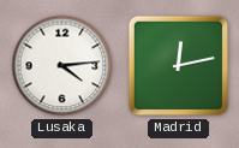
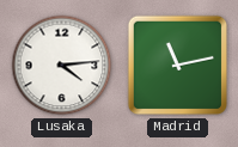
Madrid: 12:13 -> 11:13
